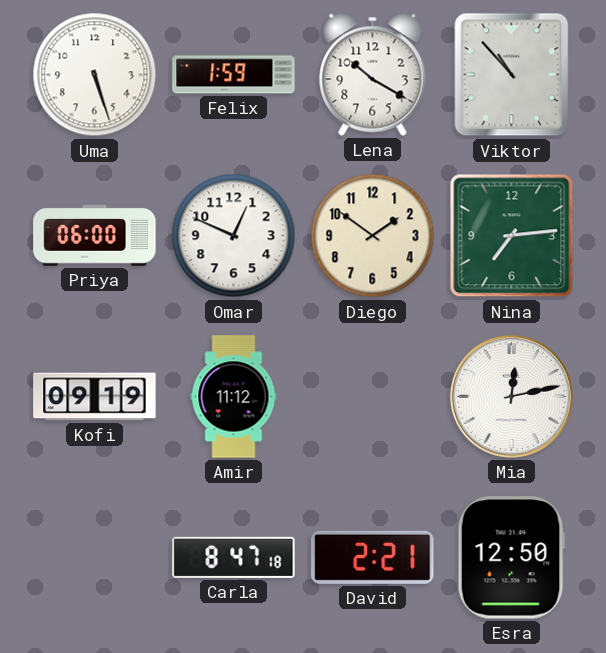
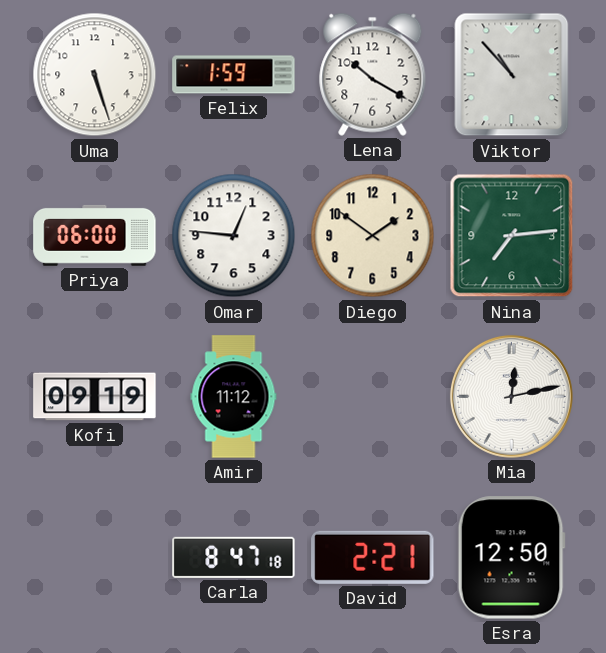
Omar: 12:49 -> 12:46
